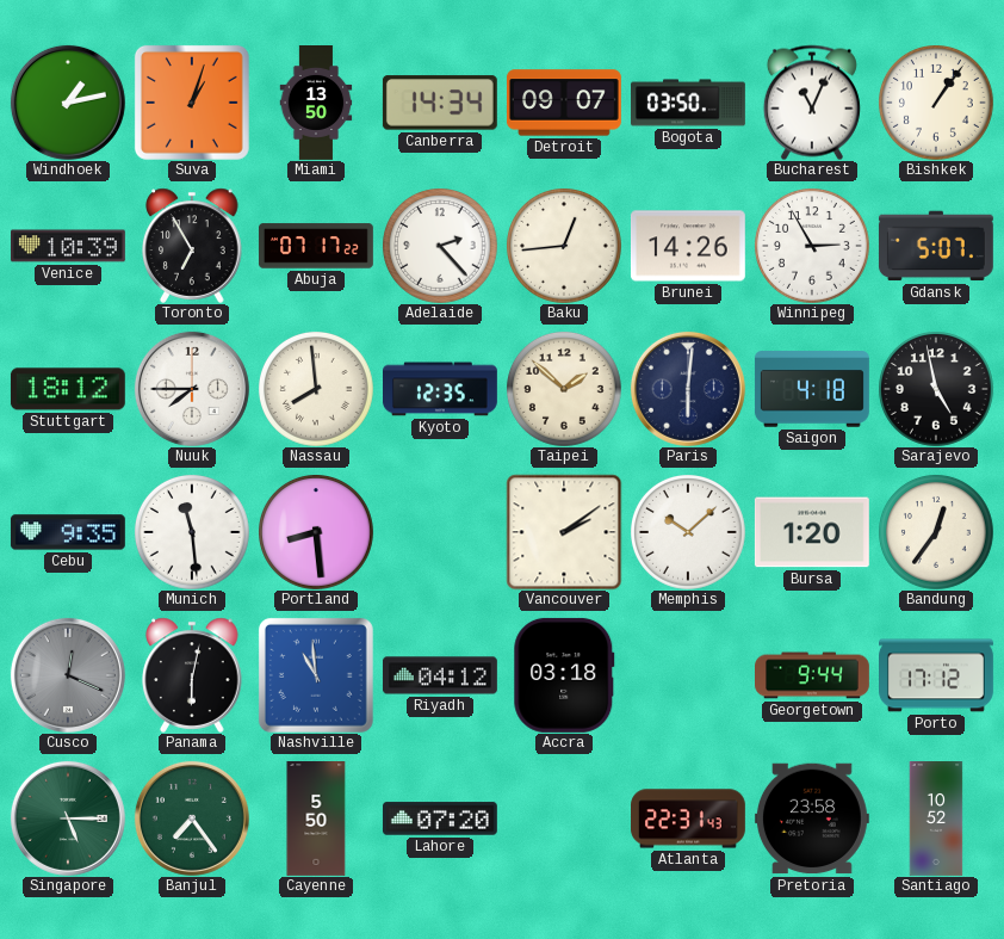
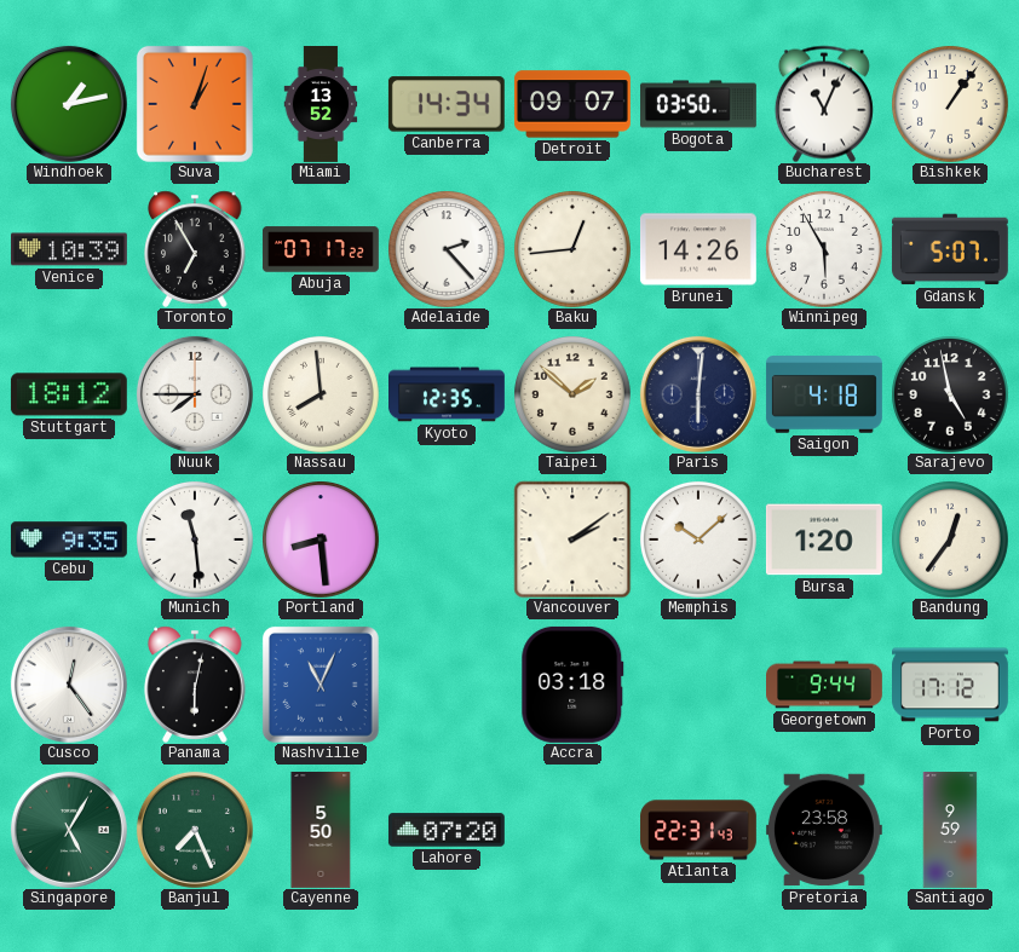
Miami: 13:50 -> 13:52
Winnipeg: 2:55 -> 5:55
Cusco: 12:19 -> 12:24
Cusco dial: grey -> white
Nashville: 10:59 -> 11:04
Riyadh: 04:12 -> none
Singapore: 5:15 -> 5:05
Banjul: 7:24 -> 7:26
Santiago: 10:52 -> 9:59
